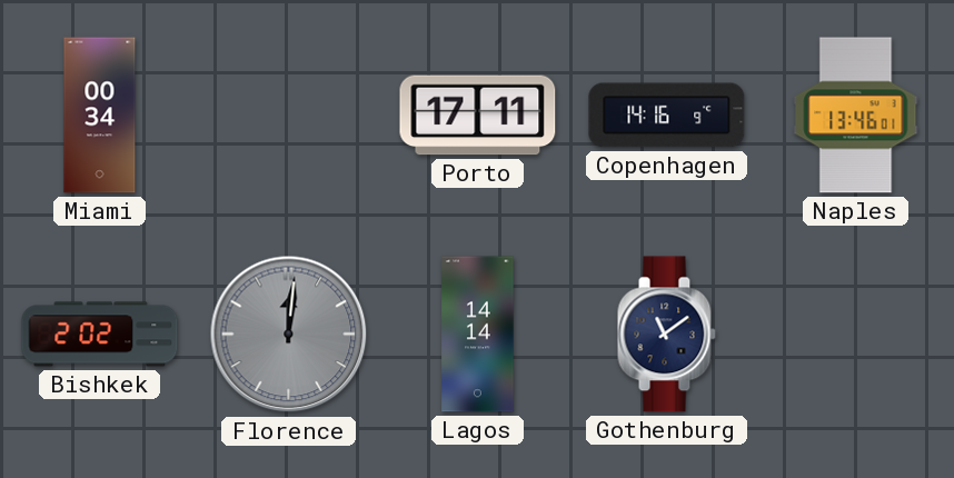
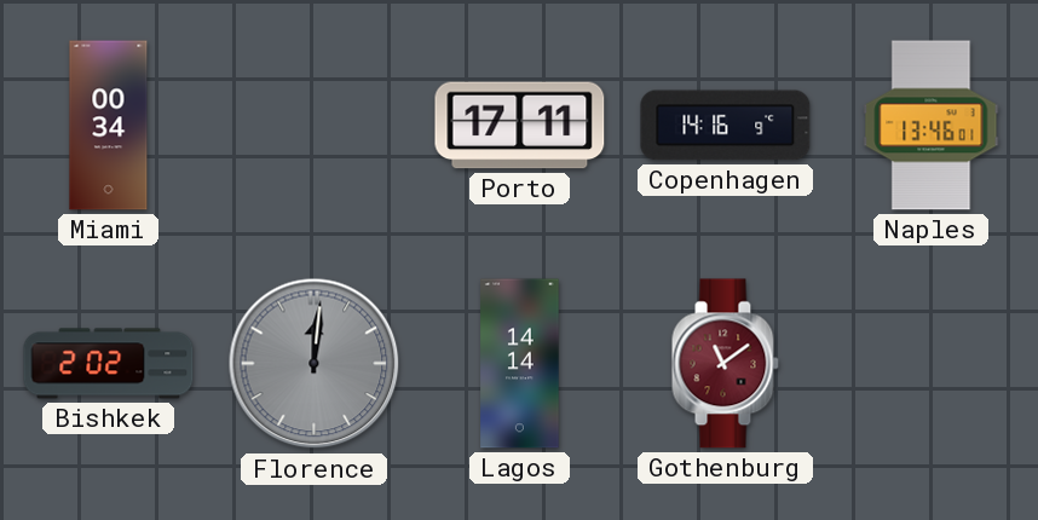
Gothenburg dial: navy -> burgundy
